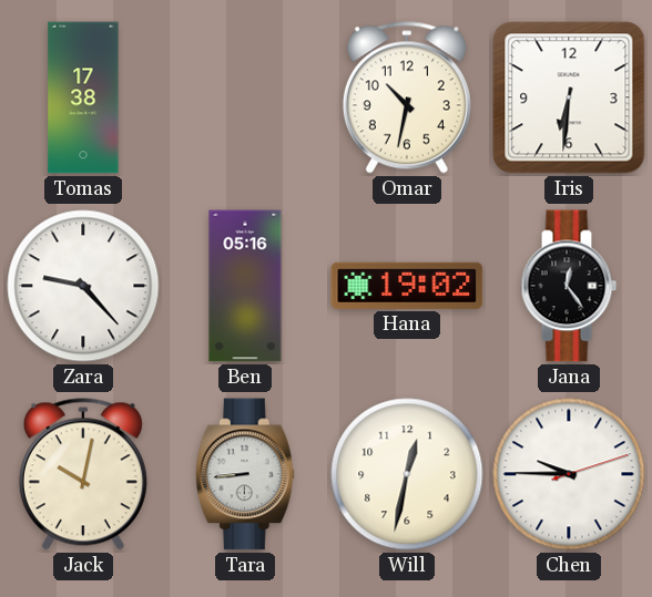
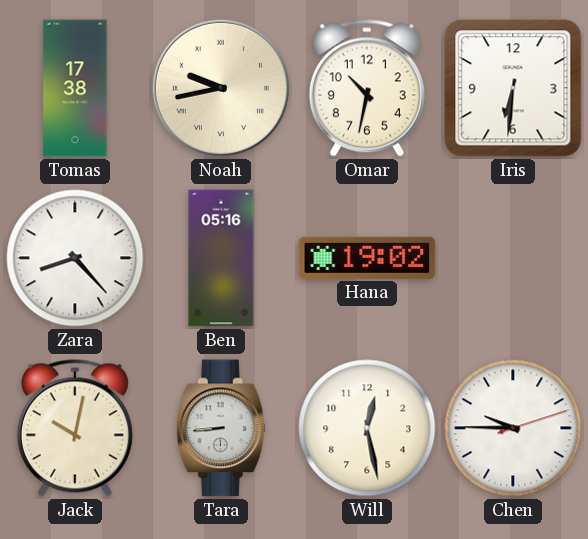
Noah: none -> 9:43
Zara: 9:23 -> 8:23
Jana: 12:24 -> none
Will: 12:32 -> 12:28
